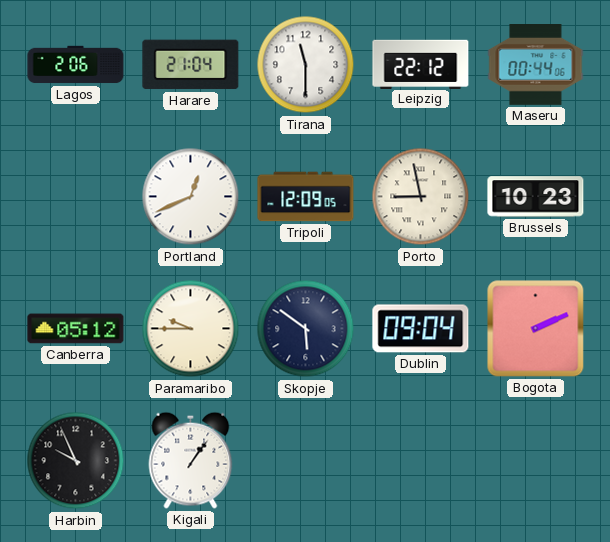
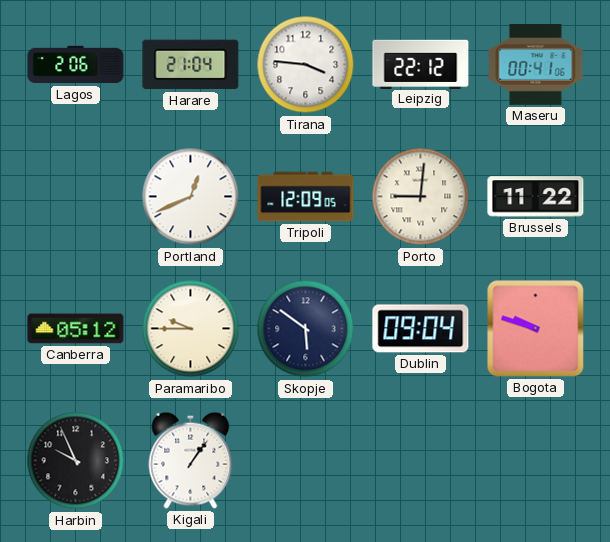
Tirana: 11:30 -> 3:46
Maseru: 00:44 -> 00:41
Porto: 8:58 -> 9:01
Brussels: 10:23 -> 11:22
Bogota: 2:11 -> 9:48
